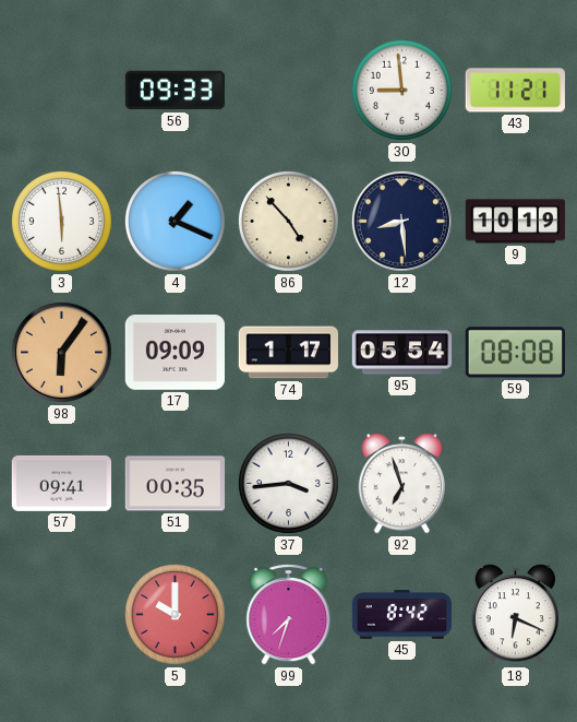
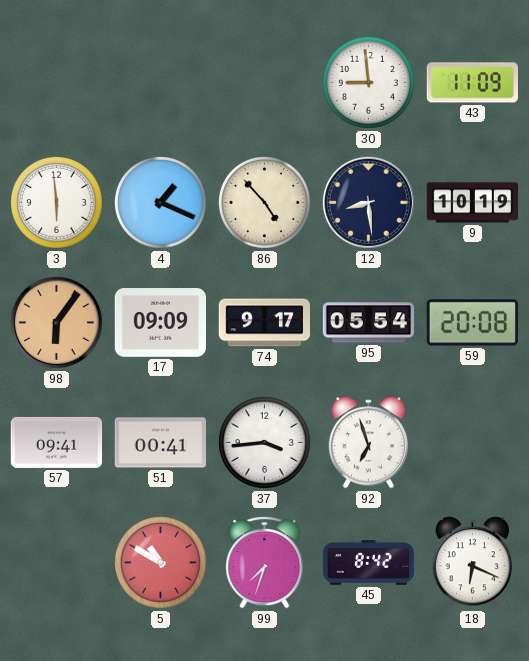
56: 09:33 -> none
43: 11:21 -> 11:09
74: 1:17 -> 9:17
59: 08:08 -> 20:08
51: 00:35 -> 00:41
5: 10:00 -> 10:50
